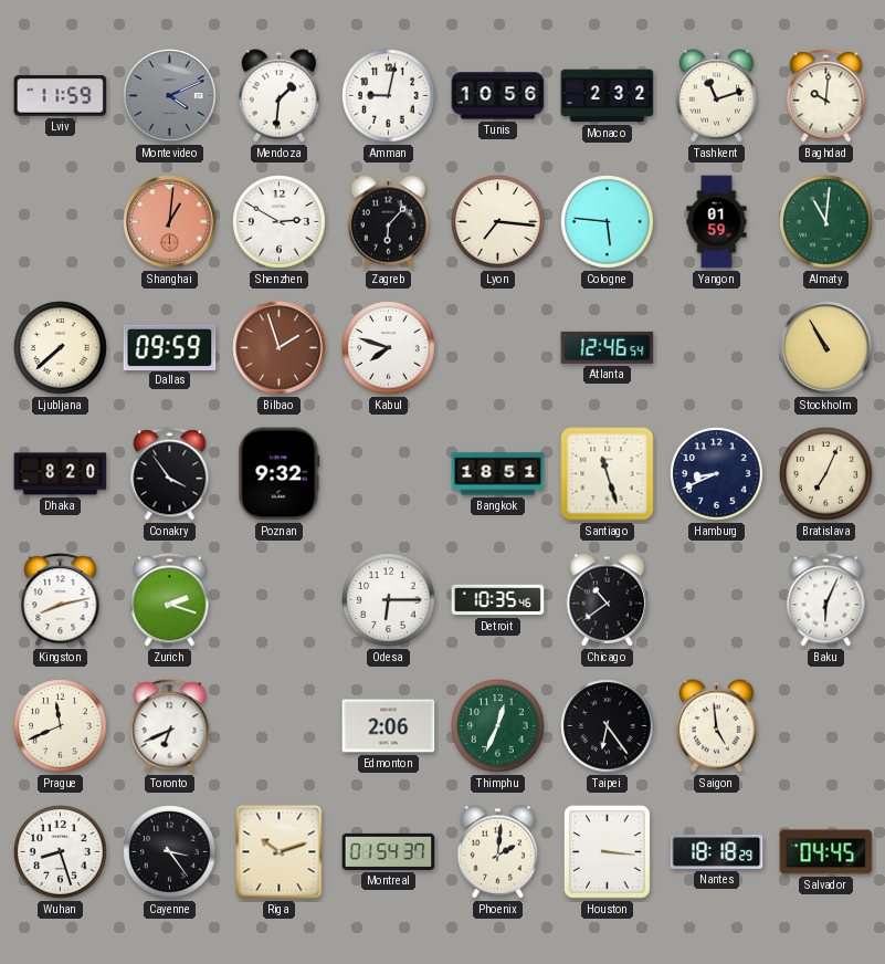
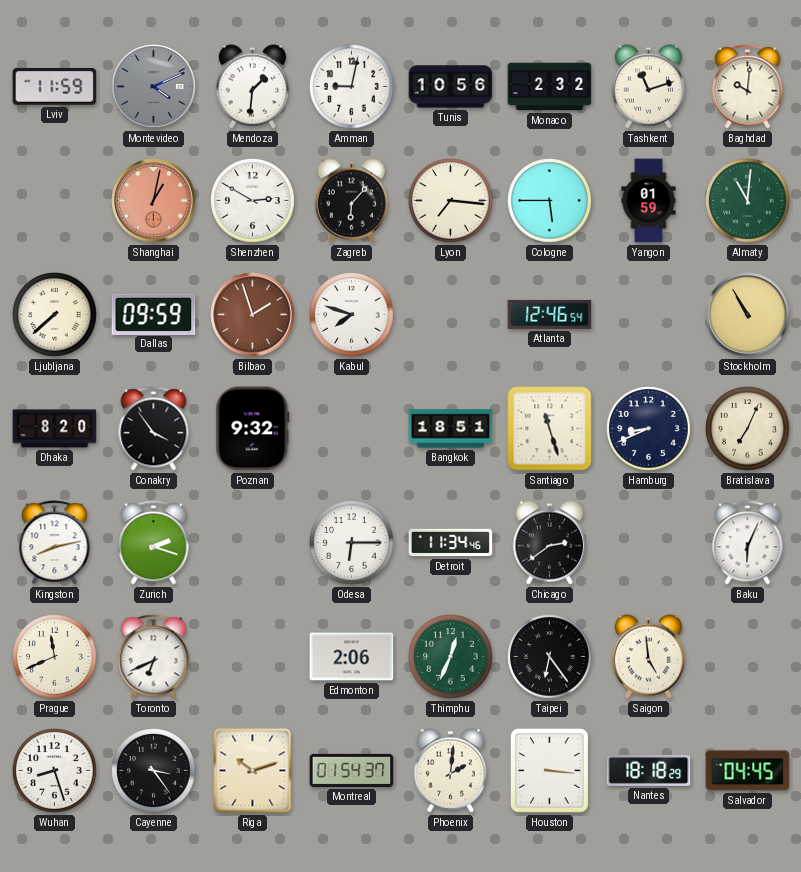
Shanghai: 1:01 -> 1:02
Cologne: 5:46 -> 5:45
Detroit: 10:35 -> 11:34
Chicago: 10:39 -> 2:39
